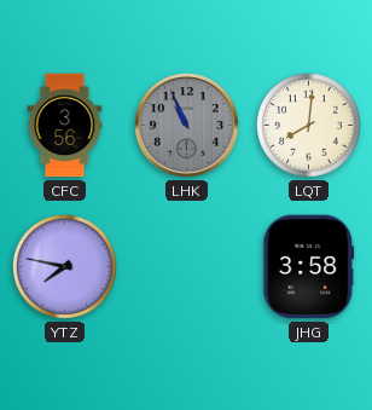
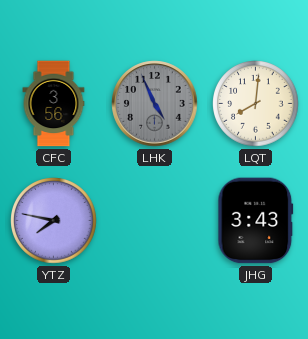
LHK: 10:56 -> 4:56
JHG: 3:58 -> 3:43
